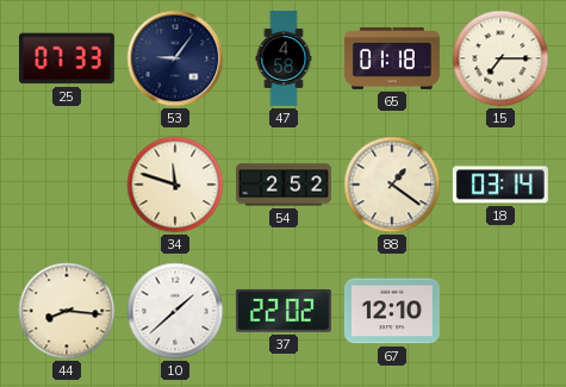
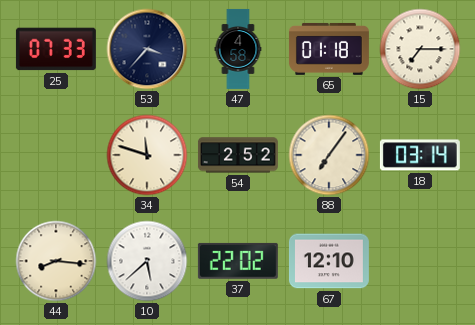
53: 9:06 -> 3:37
88: 1:21 -> 7:06
10: 1:38 -> 5:38
